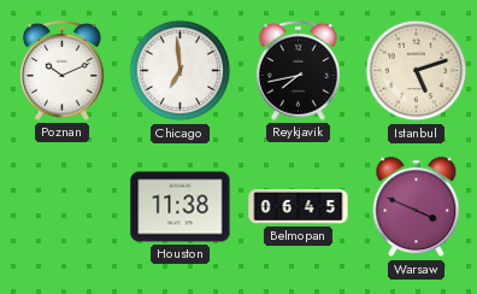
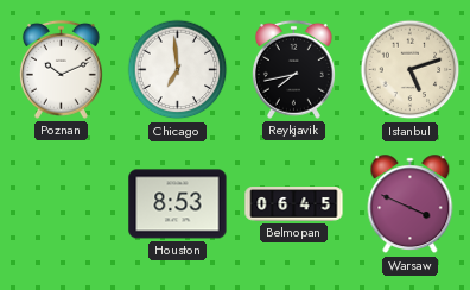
Houston: 11:38 -> 8:53
